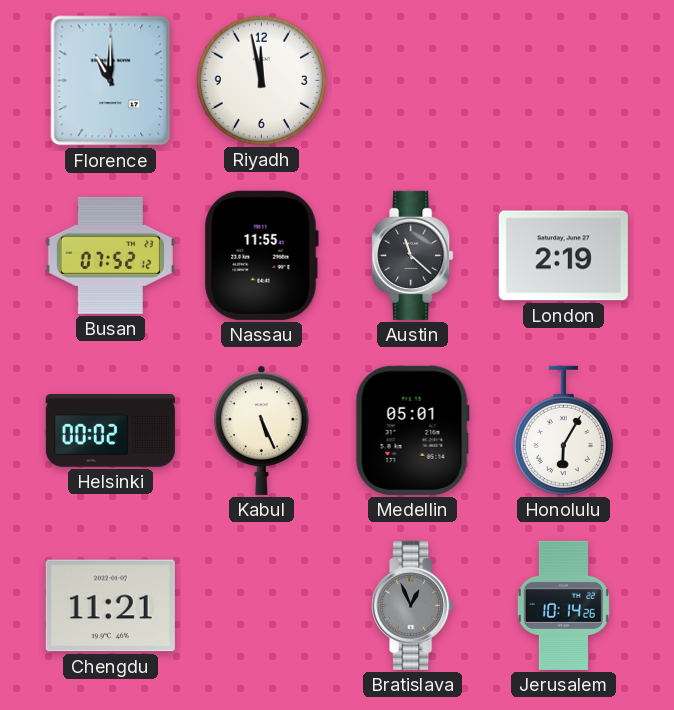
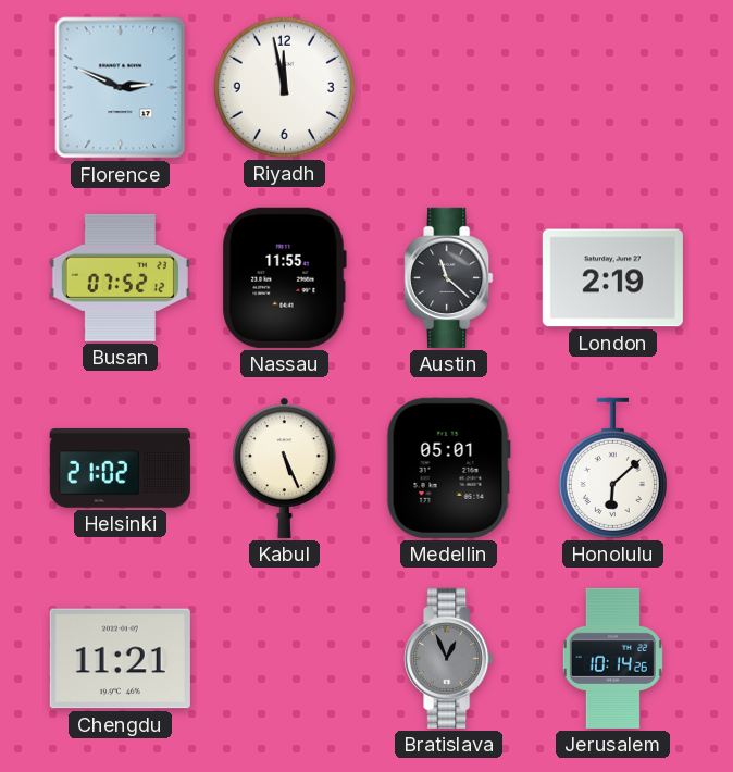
Florence: 11:00 -> 2:49
Helsinki: 00:02 -> 21:02
Honolulu: 6:05 -> 6:08
